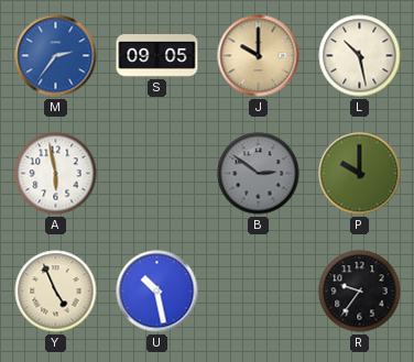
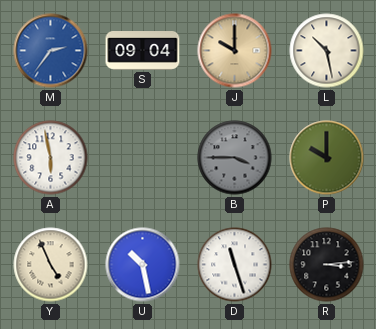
S: 09:05 -> 09:04
B: 2:51 -> 3:45
D: none -> 11:27
R: 9:36 -> 3:14
